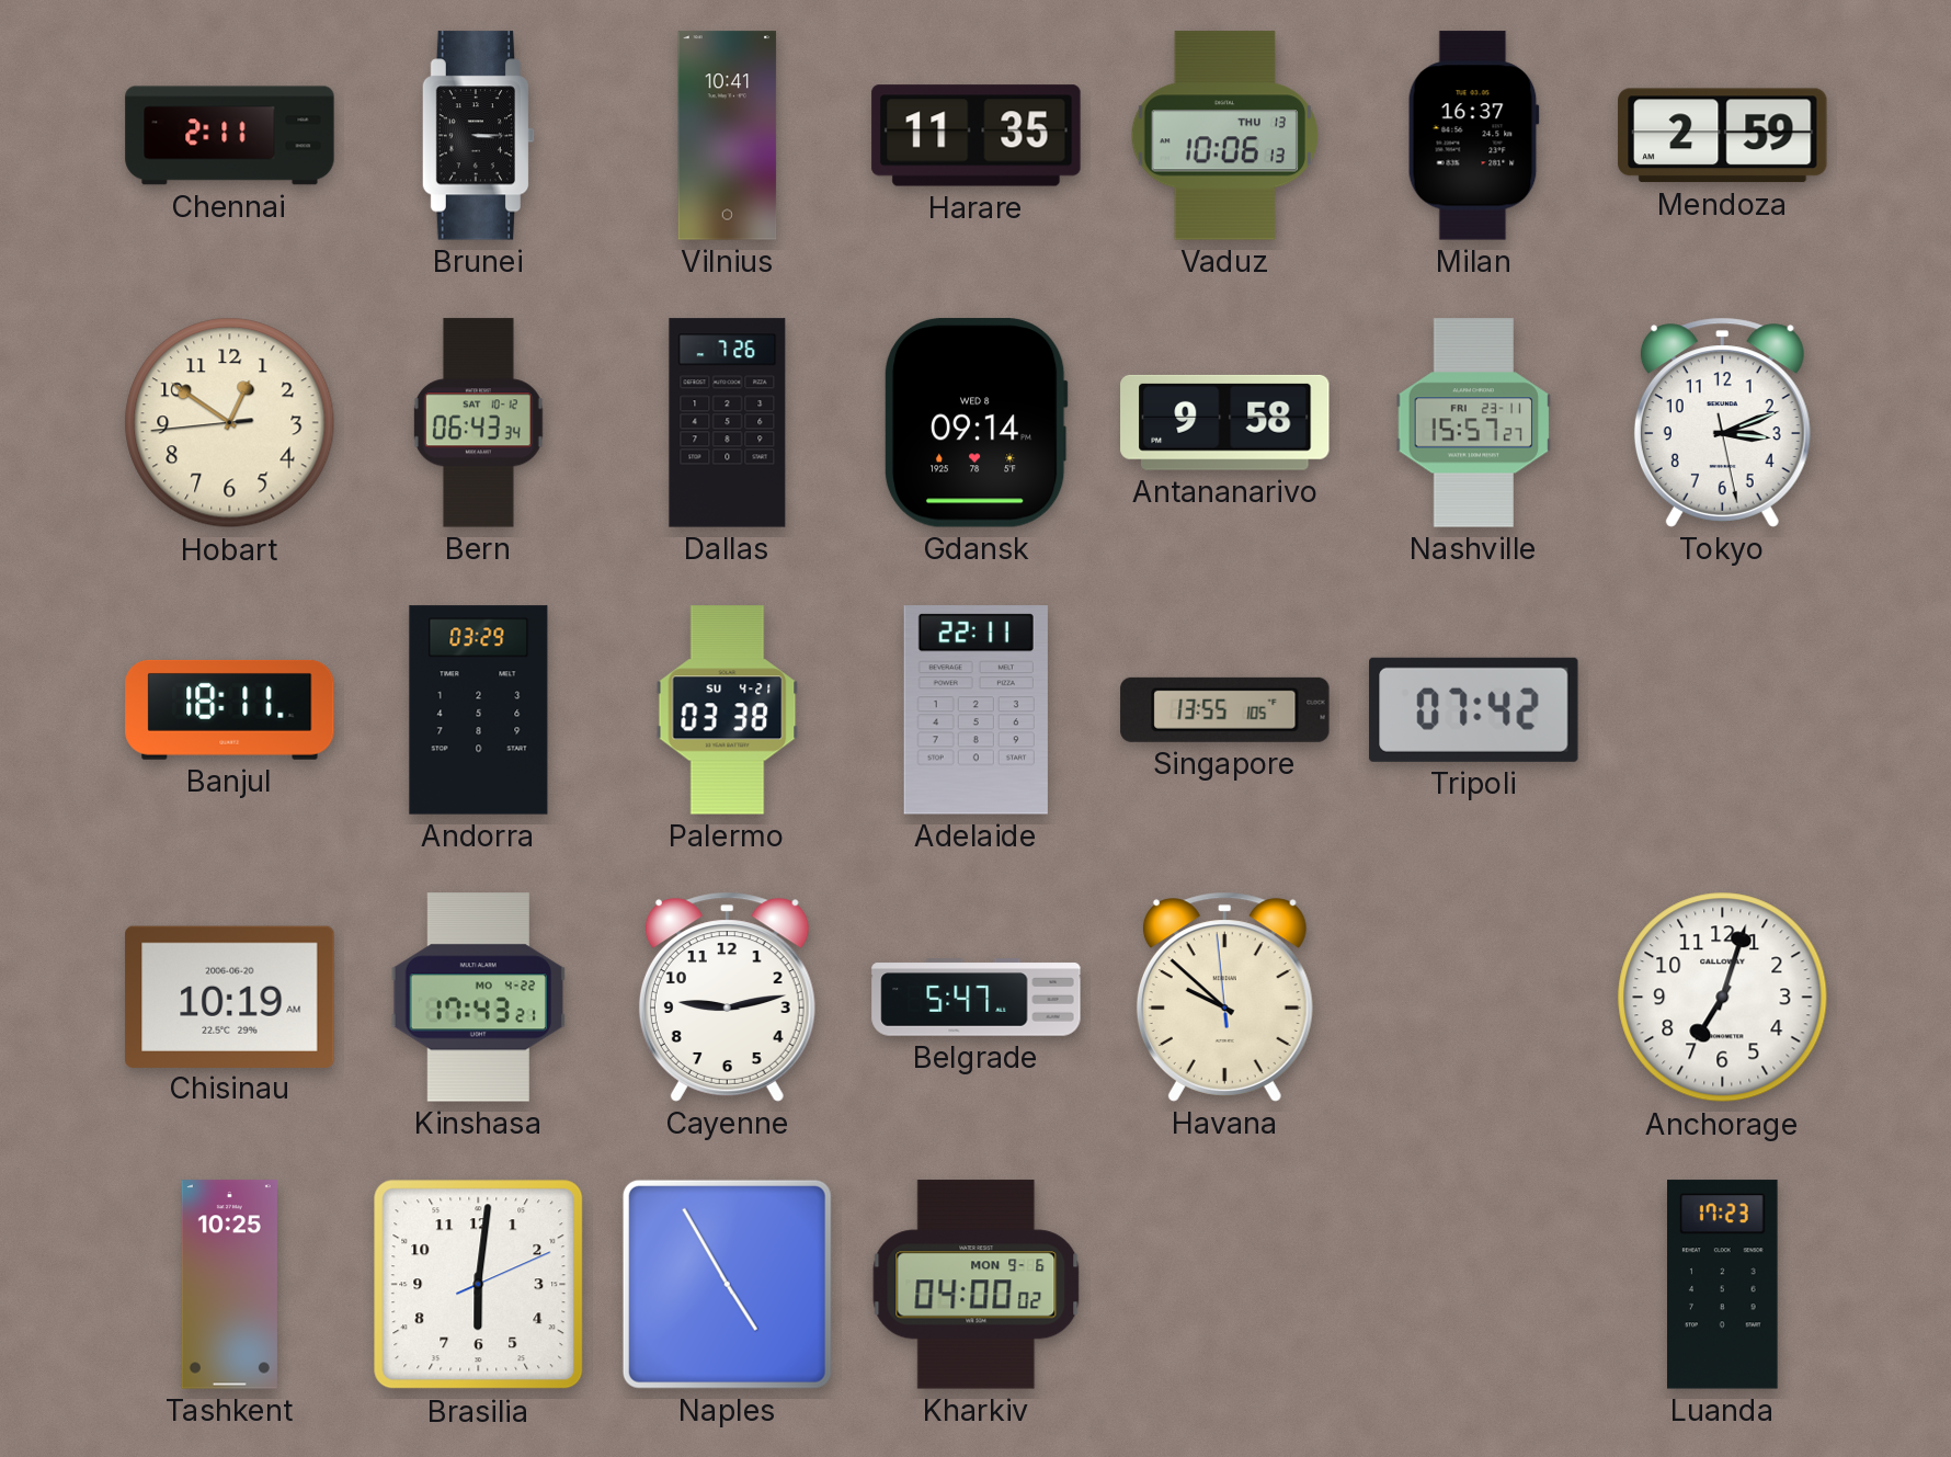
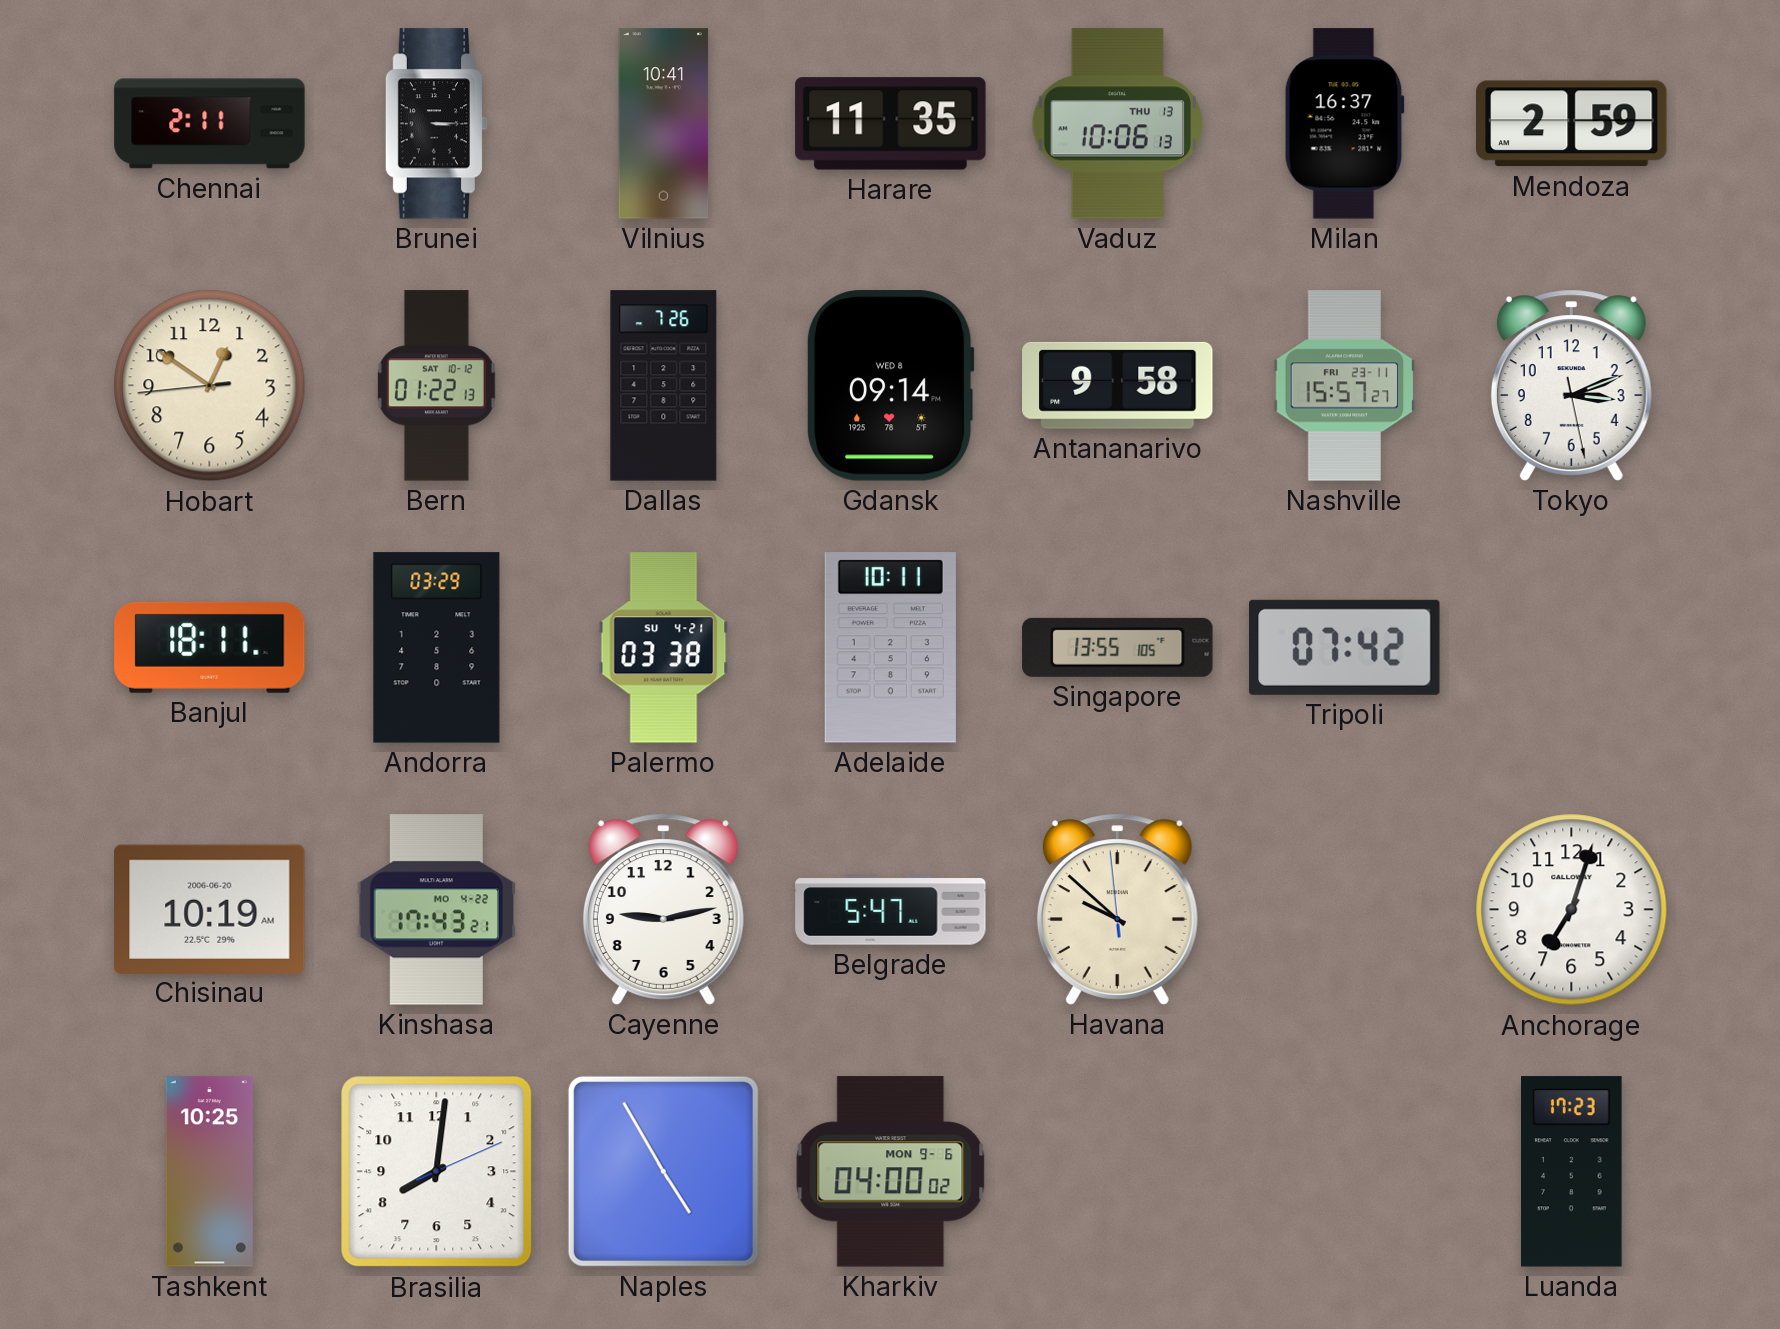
Bern: 06:43 -> 01:22
Adelaide: 22:11 -> 10:11
Brasilia: 6:01 -> 8:01
